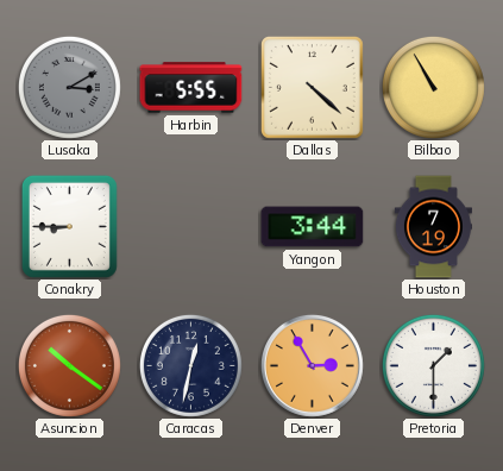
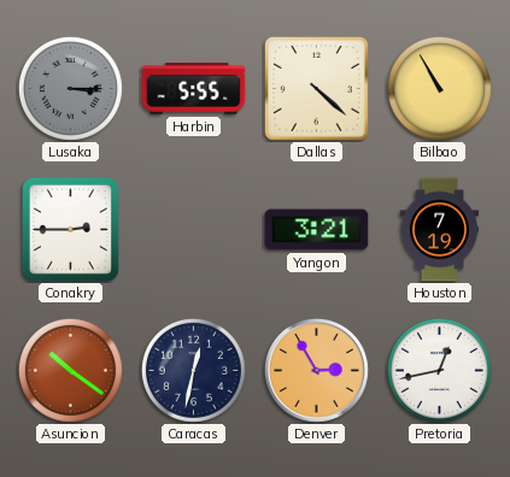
Lusaka: 3:10 -> 3:15
Conakry: 8:45 -> 2:45
Yangon: 3:44 -> 3:21
Pretoria: 1:30 -> 12:43
